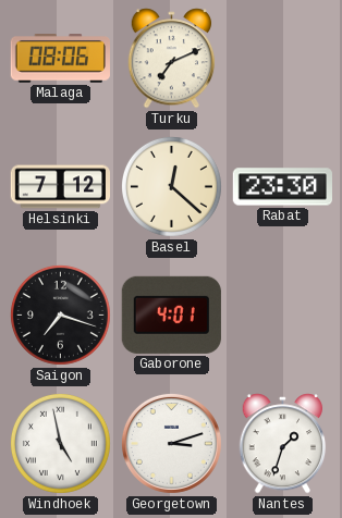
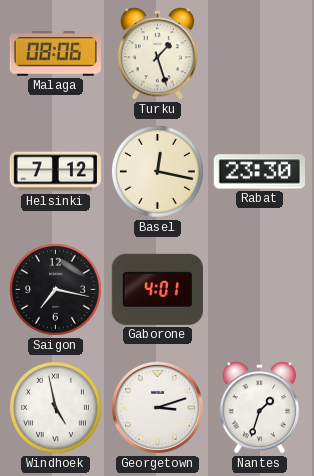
Turku: 7:11 -> 1:27
Basel: 12:22 -> 12:17
Saigon: 7:18 -> 7:17
